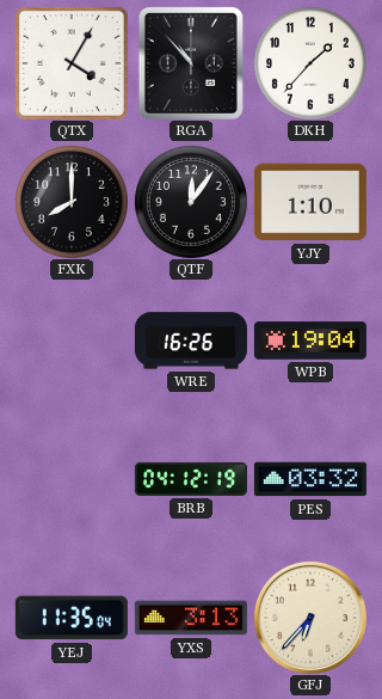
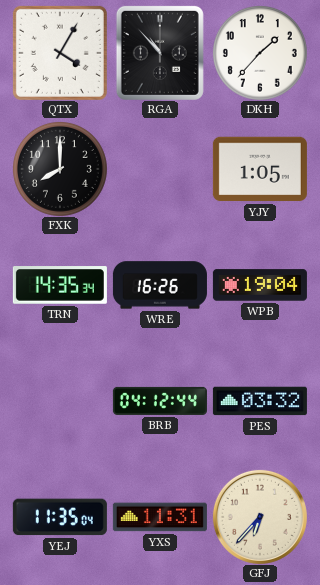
QTF: 12:06 -> none
YJY: 1:10 -> 1:05
TRN: none -> 14:35
BRB: 04:12:19 -> 04:12:44
YXS: 3:13 -> 11:31
